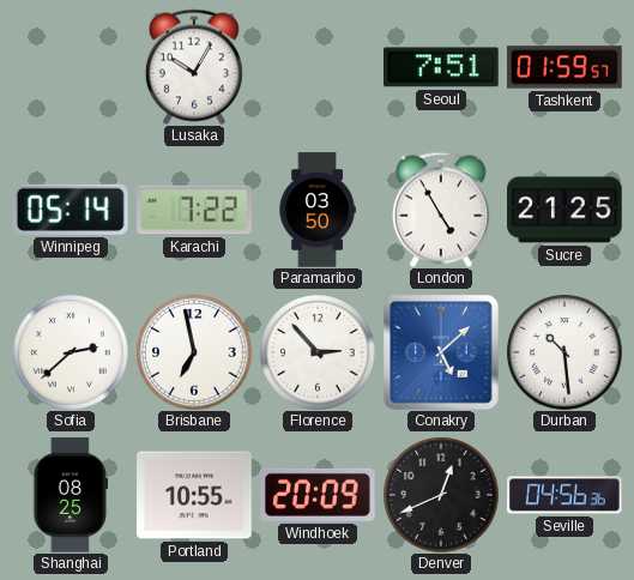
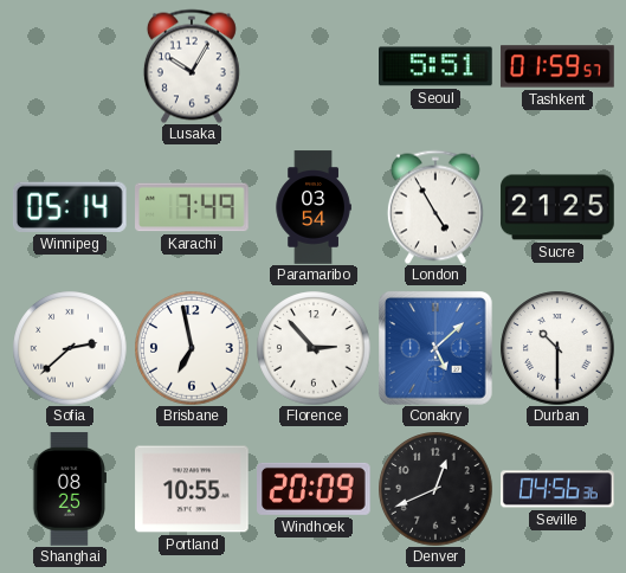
Seoul: 7:51 -> 5:51
Karachi: 7:22 -> 7:49
Paramaribo: 03:50 -> 03:54
Durban: 10:29 -> 10:30
